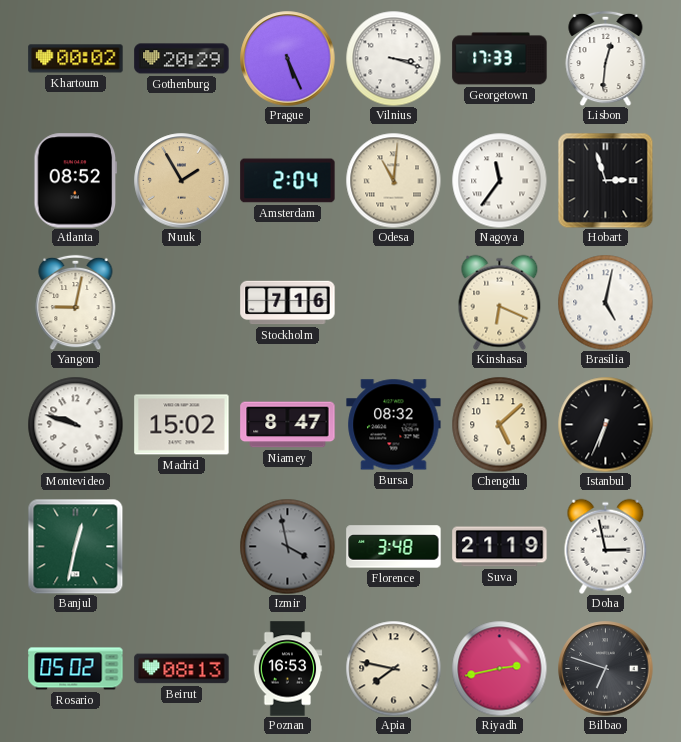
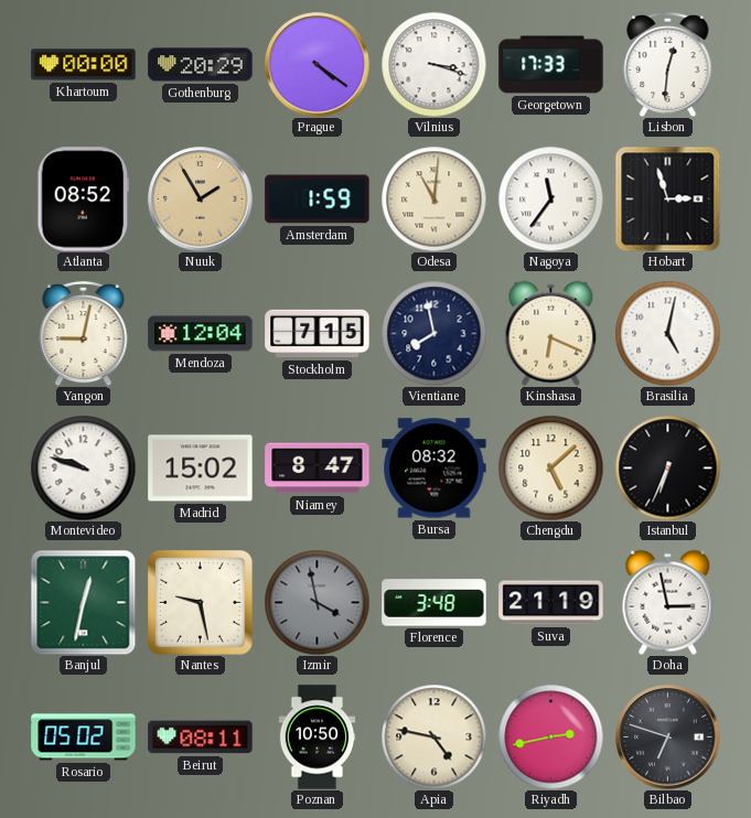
Khartoum: 00:02 -> 00:00
Prague: 5:26 -> 4:21
Amsterdam: 2:04 -> 1:59
Mendoza: none -> 12:04
Stockholm: 7:16 -> 7:15
Vientiane: none -> 7:58
Nantes: none -> 9:28
Beirut: 08:13 -> 08:11
Poznan: 16:53 -> 10:50
Apia: 7:47 -> 4:47
